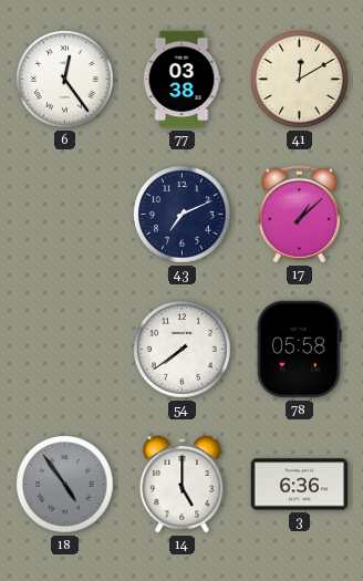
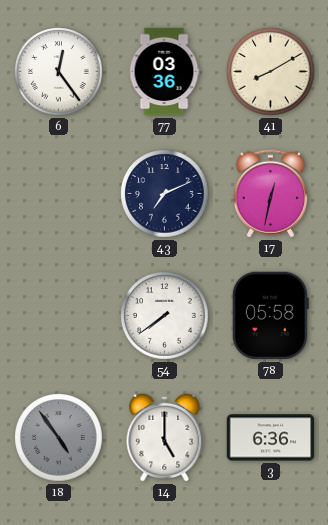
77: 03:38 -> 03:36
41: 12:10 -> 8:10
17: 1:08 -> 12:32
